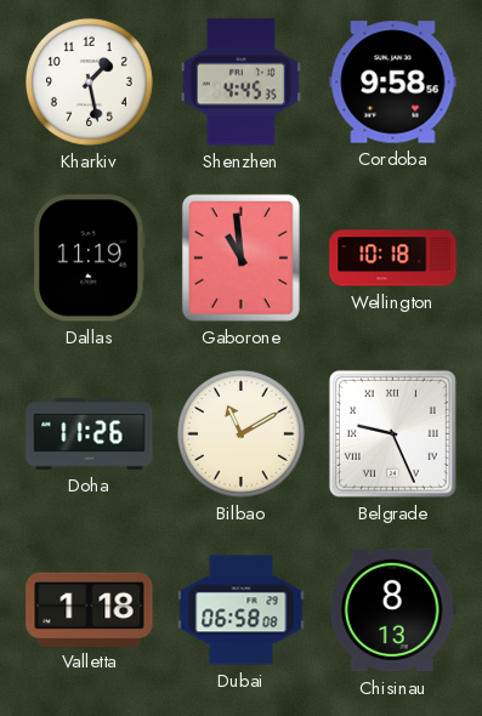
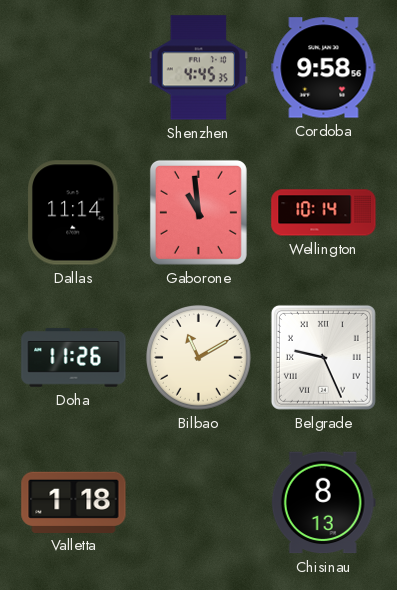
Kharkiv: 1:28 -> none
Dallas: 11:19 -> 11:14
Wellington: 10:18 -> 10:14
Dubai: 06:58 -> none
